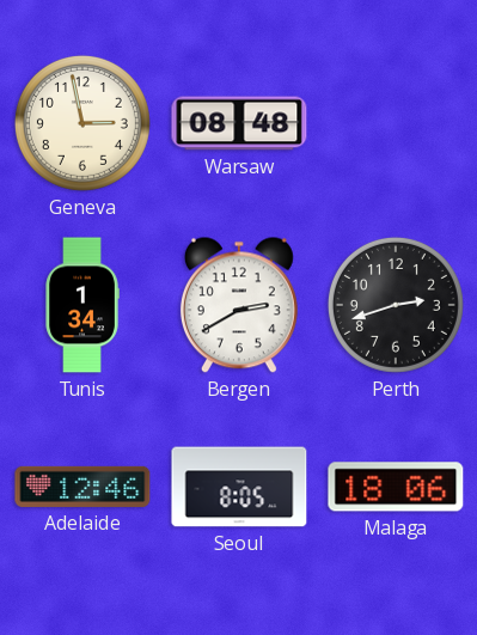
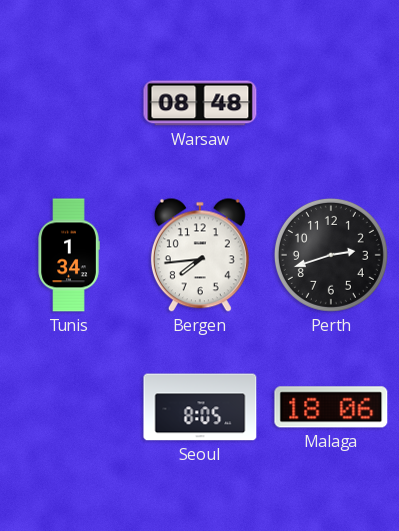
Geneva: 2:58 -> none
Bergen: 2:40 -> 7:44
Adelaide: 12:46 -> none
